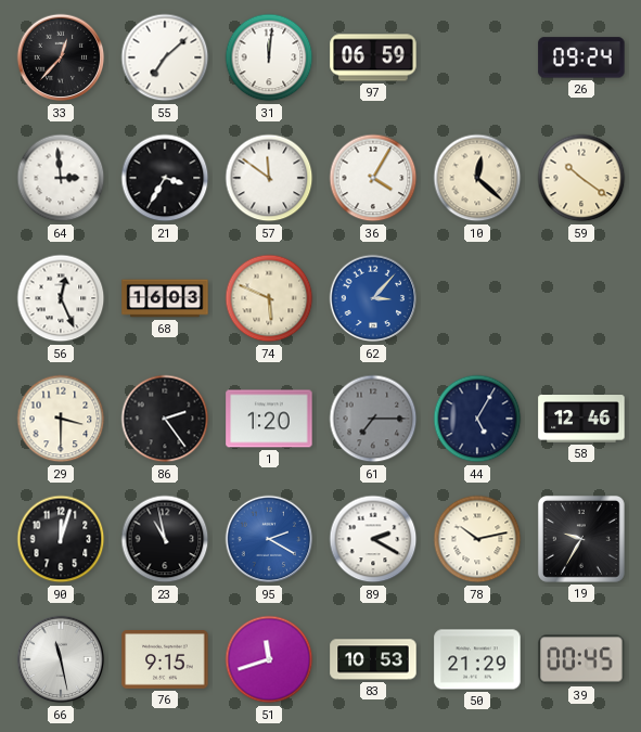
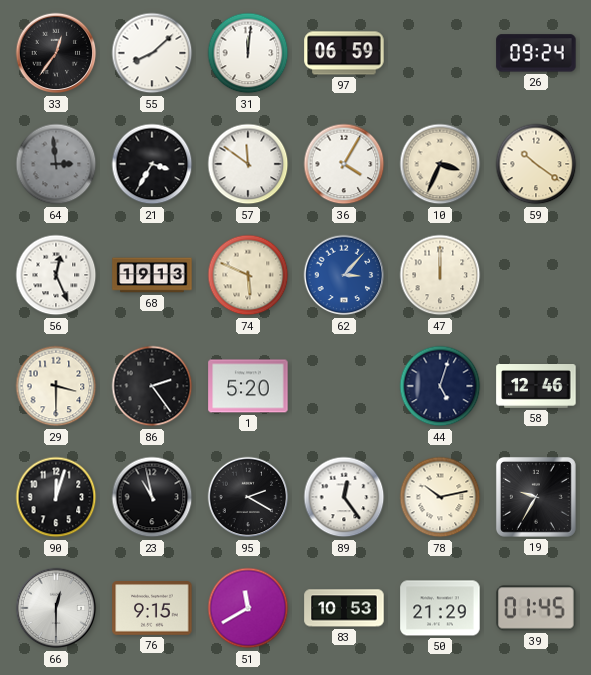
33: 12:37 -> 12:36
55: 7:08 -> 8:08
64 dial: white -> grey
10: 12:22 -> 3:34
68: 16:03 -> 19:13
47: none -> 12:00
1: 1:20 -> 5:20
61: 7:15 -> none
44: 5:05 -> 5:03
95 dial: blue -> black
89: 2:20 -> 12:24
66: 11:28 -> 12:30
51: 11:42 -> 11:40
39: 00:45 -> 01:45
